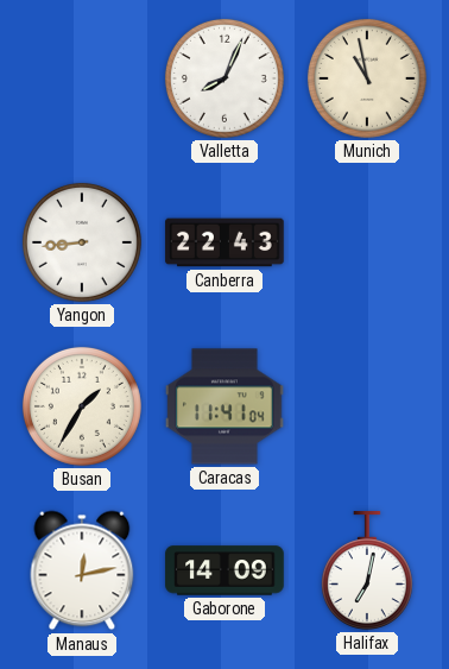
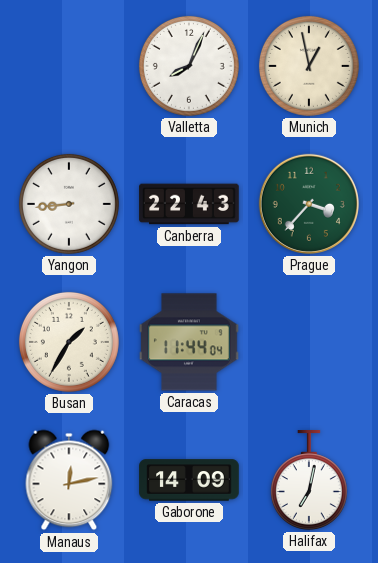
Munich: 10:58 -> 12:58
Prague: none -> 3:37
Caracas: 11:41 -> 11:44
